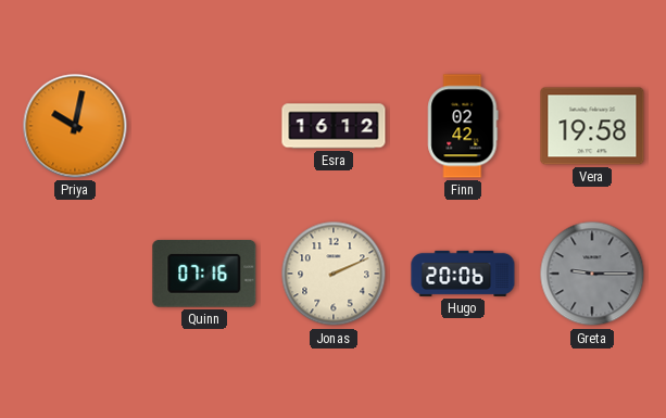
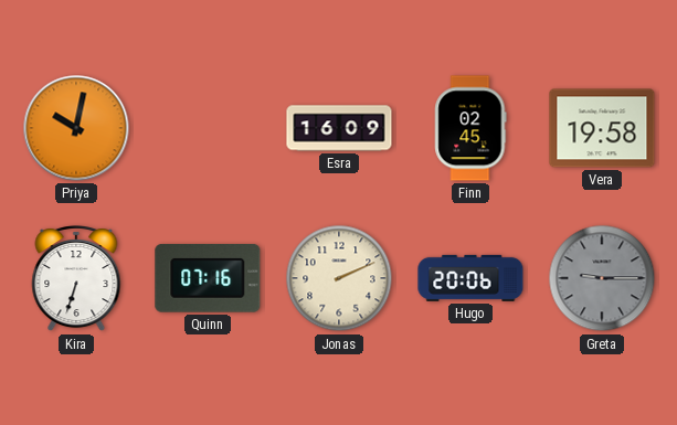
Esra: 16:12 -> 16:09
Finn: 02:42 -> 02:45
Kira: none -> 6:33
